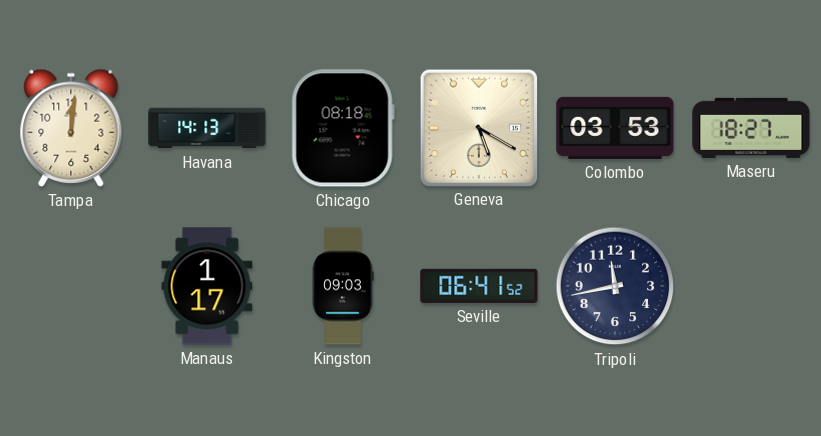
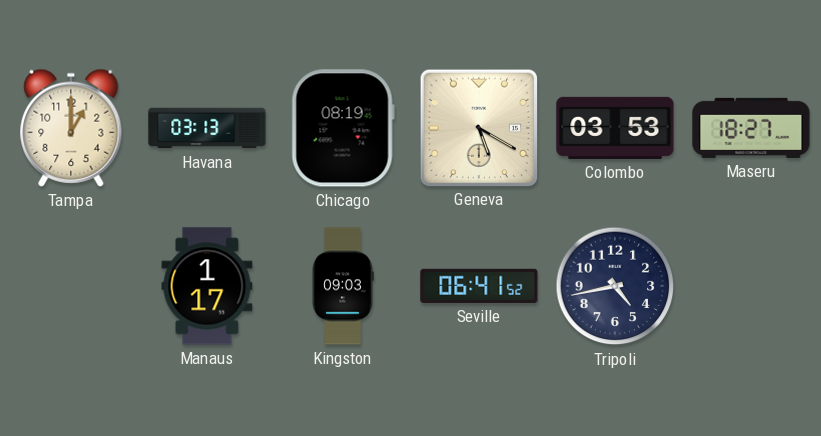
Tampa: 12:01 -> 1:00
Havana: 14:13 -> 03:13
Chicago: 08:18 -> 08:19
Tripoli: 11:43 -> 4:43
